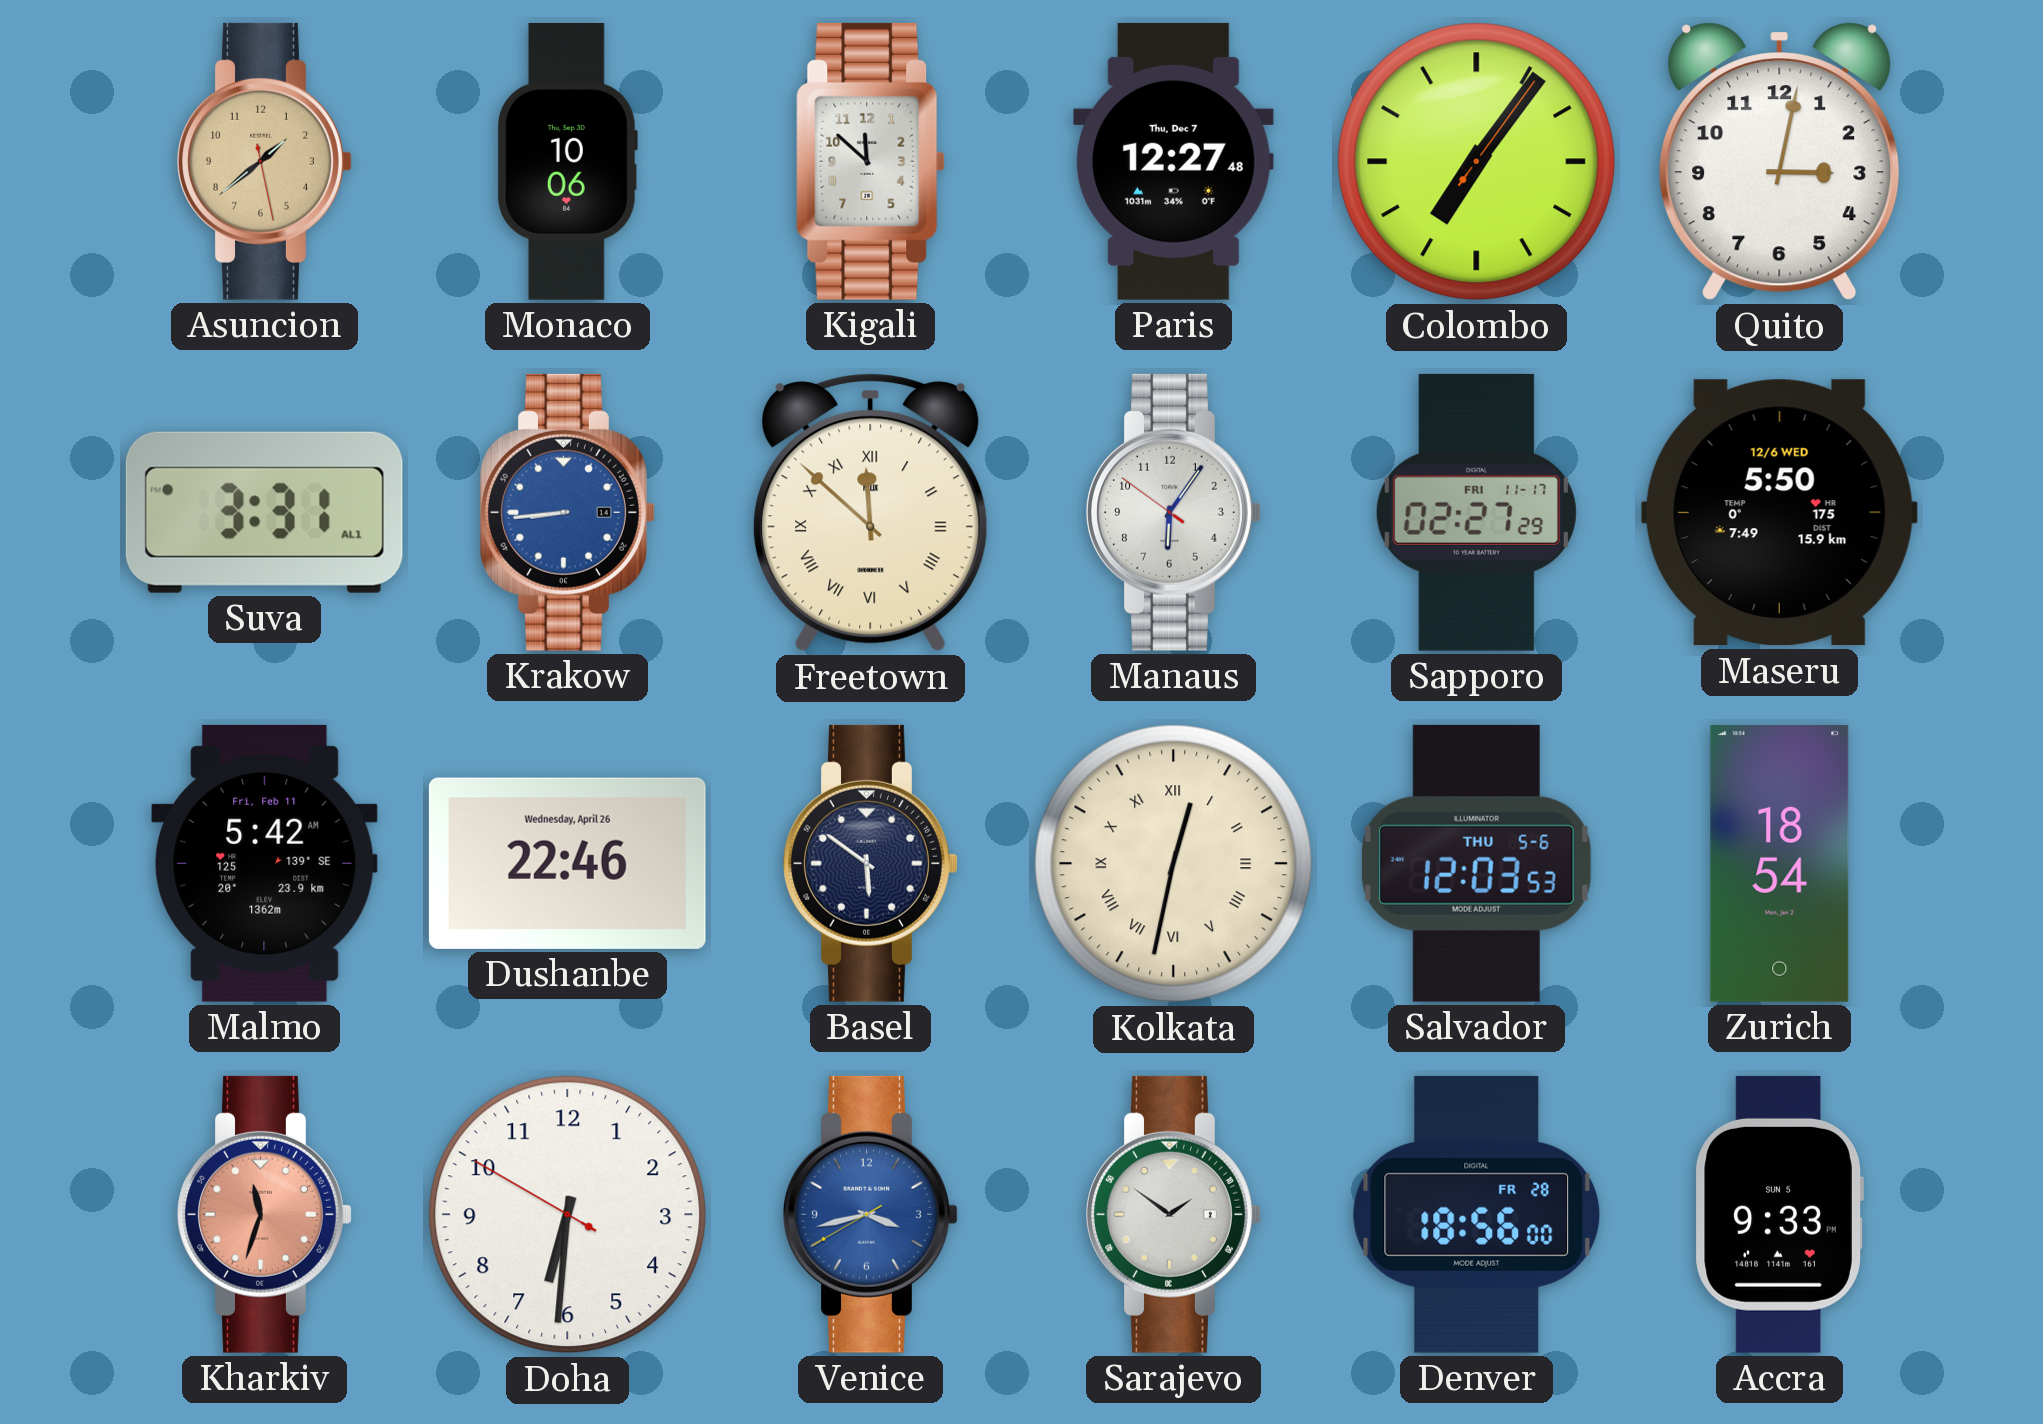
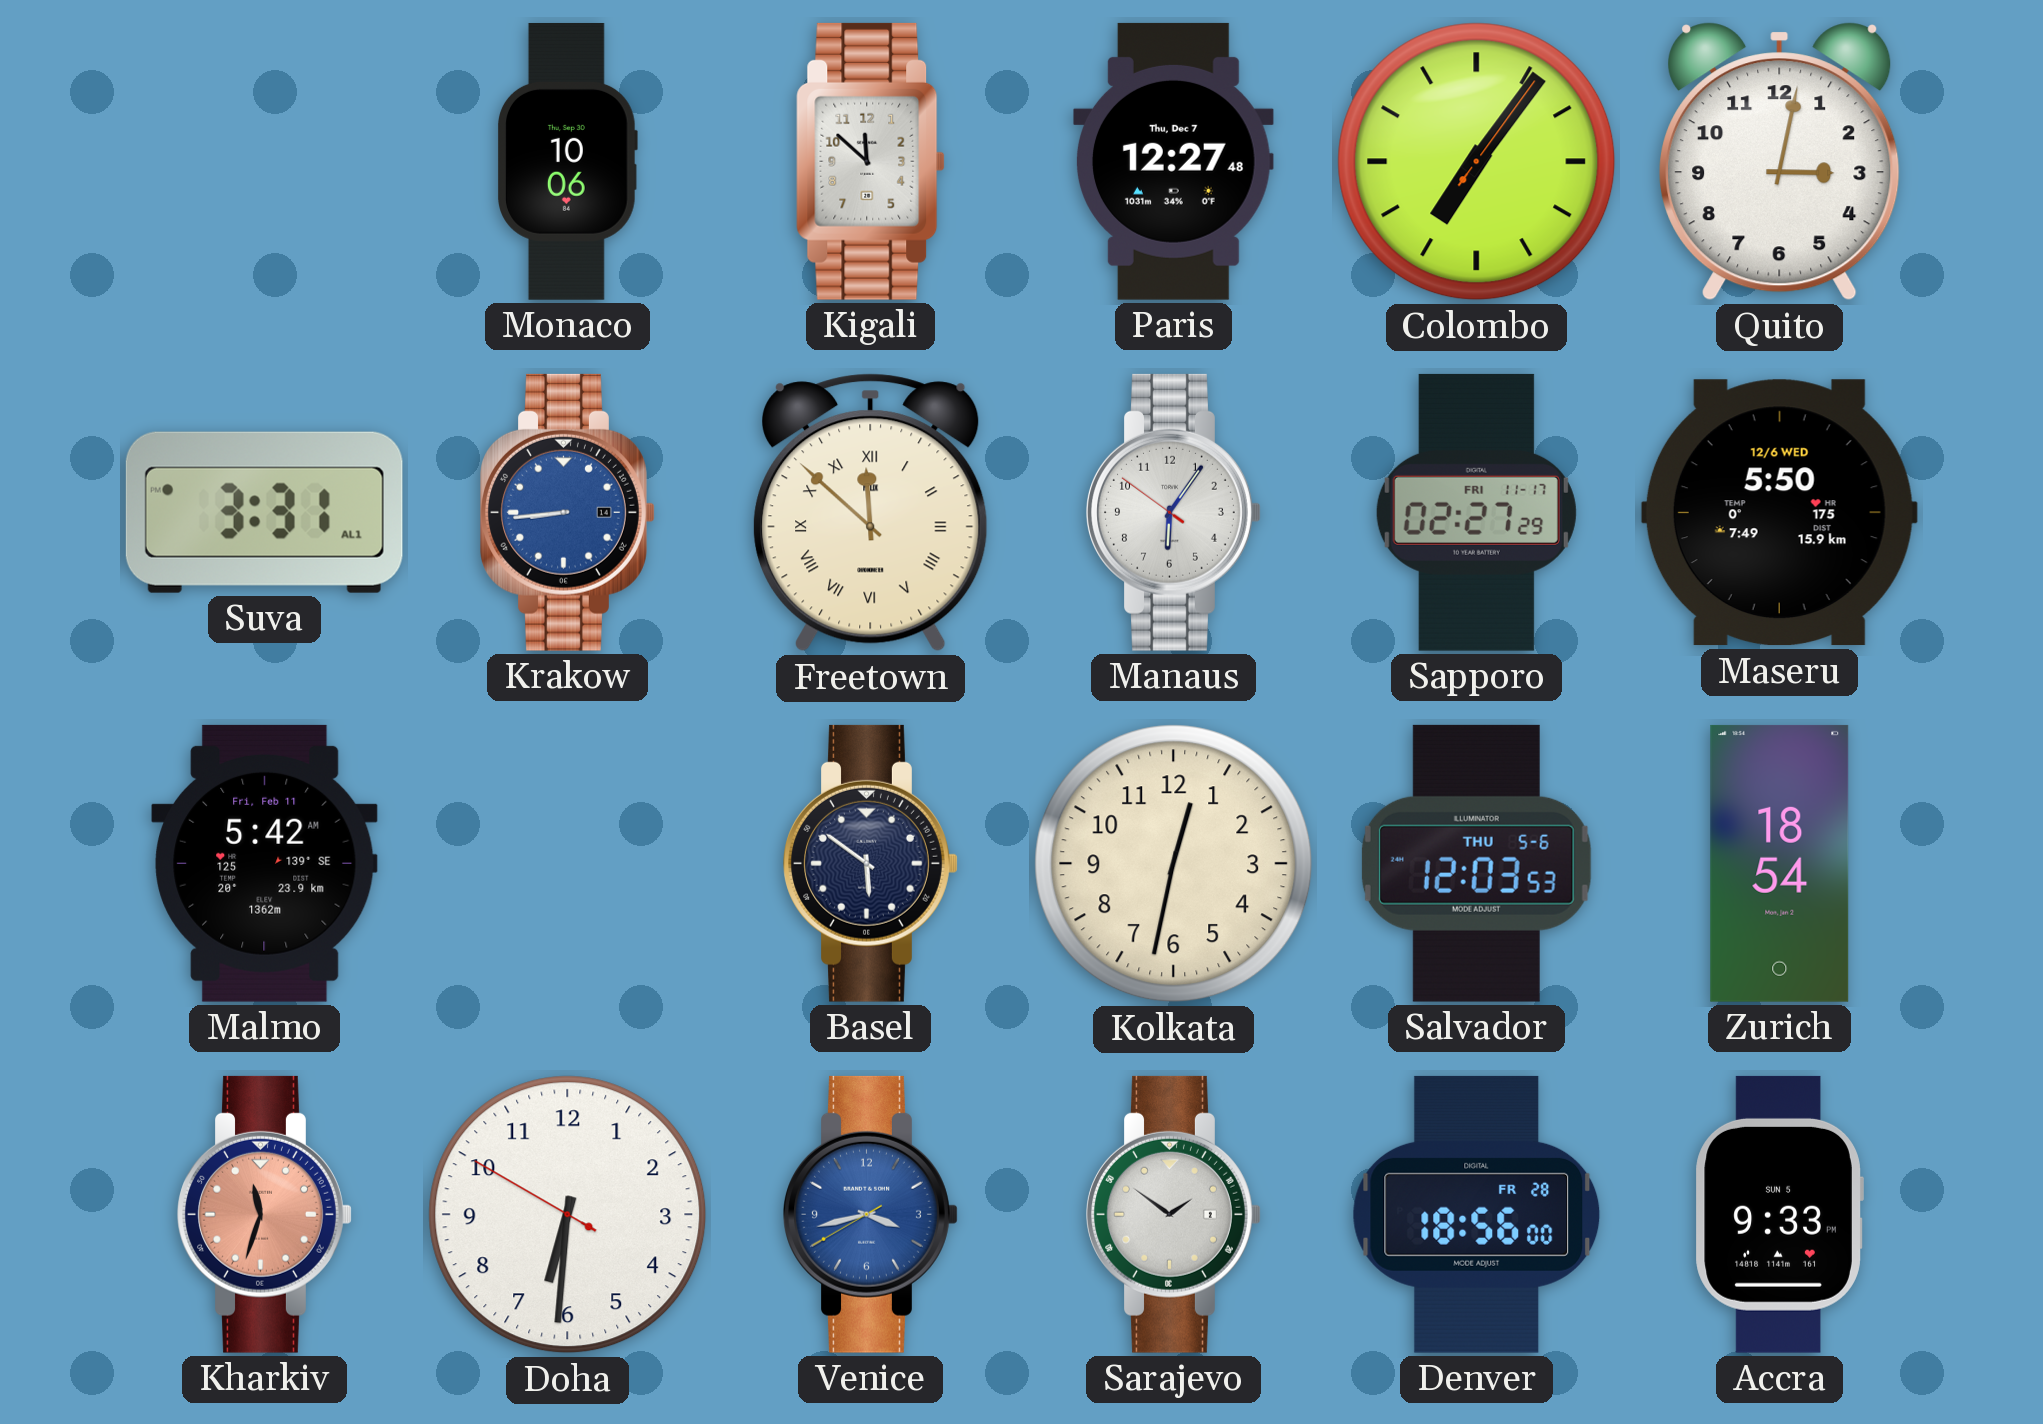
Asuncion: 1:38 -> none
Dushanbe: 22:46 -> none
Kolkata numerals: Roman -> Arabic
